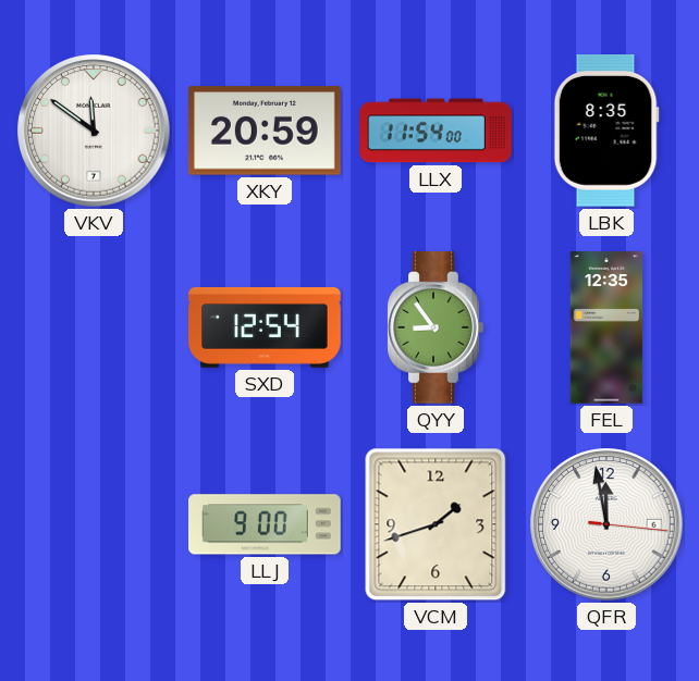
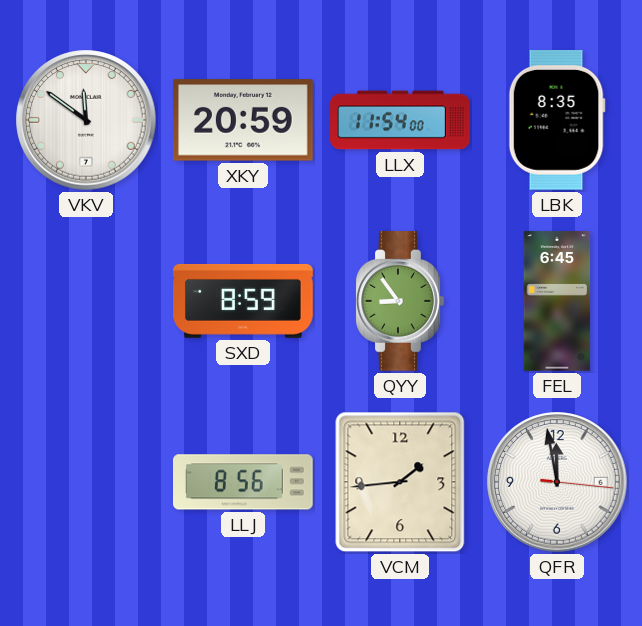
SXD: 12:54 -> 8:59
FEL: 12:35 -> 6:45
LLJ: 9:00 -> 8:56
VCM: 1:42 -> 1:44
